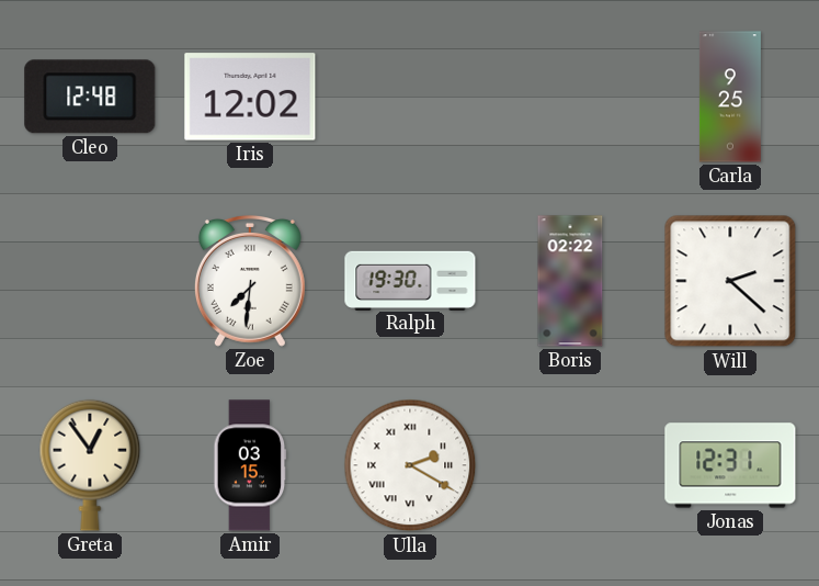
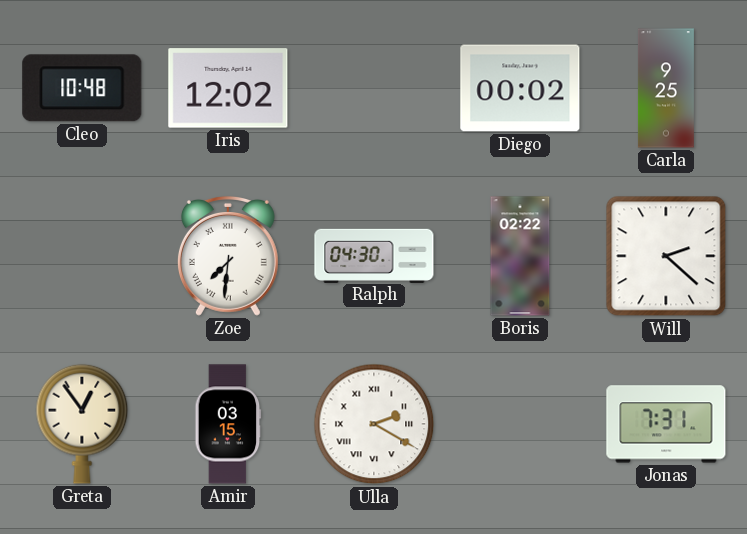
Cleo: 12:48 -> 10:48
Diego: none -> 00:02
Ralph: 19:30 -> 04:30
Jonas: 12:31 -> 7:31
